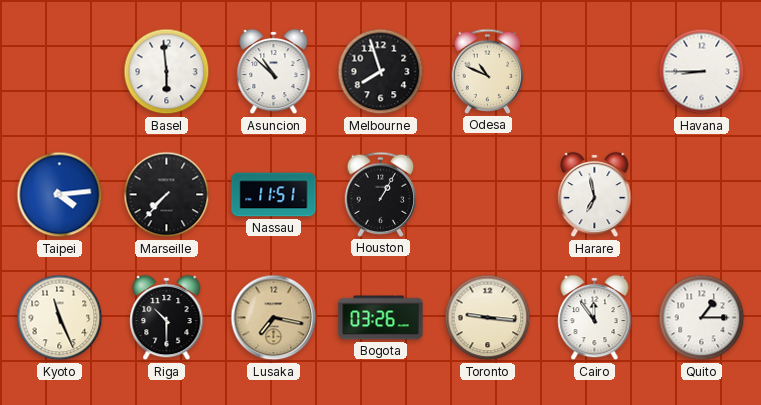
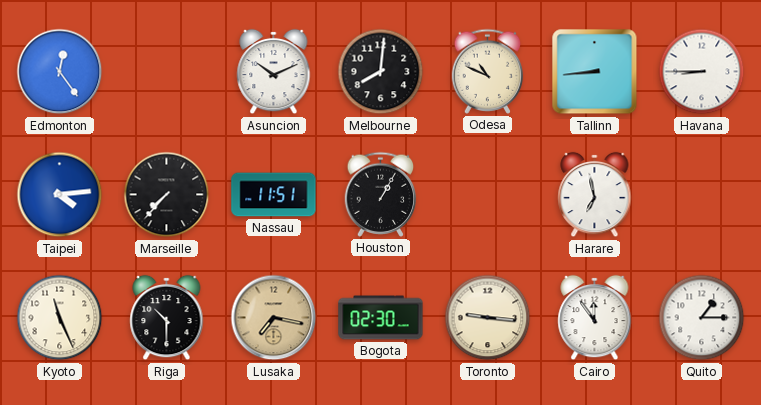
Edmonton: none -> 12:24
Basel: 5:59 -> none
Asuncion: 10:52 -> 10:11
Melbourne: 7:57 -> 8:01
Tallinn: none -> 8:44
Bogota: 03:26 -> 02:30
